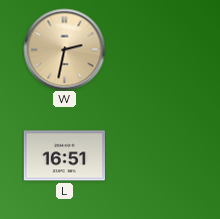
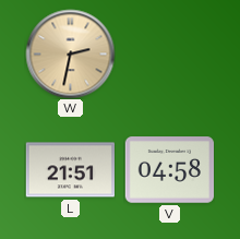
L: 16:51 -> 21:51
V: none -> 04:58
